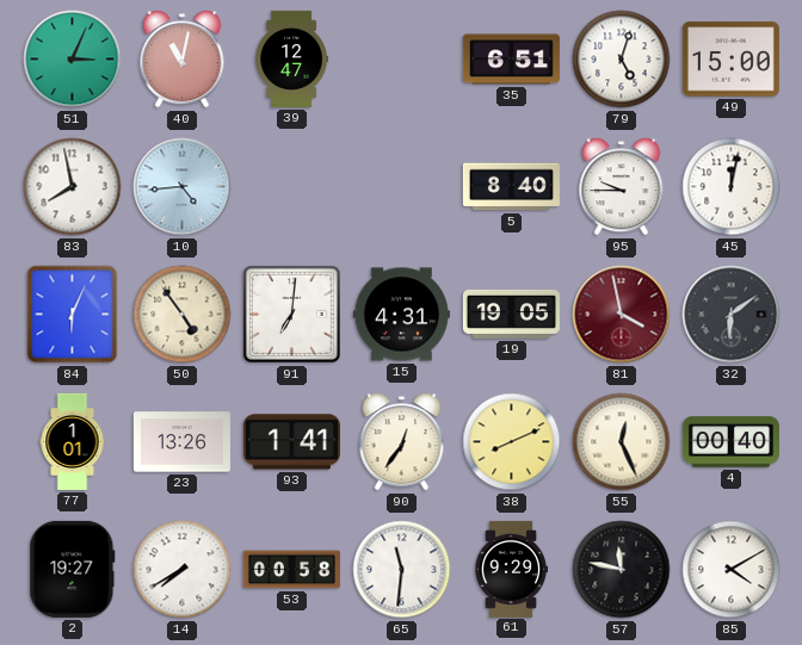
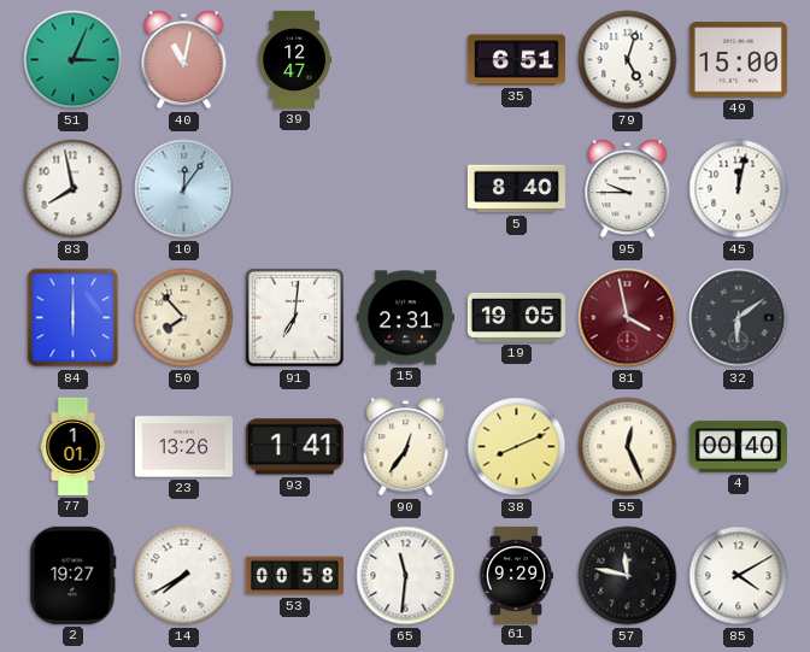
10: 4:44 -> 12:06
84: 6:04 -> 6:00
50: 4:54 -> 7:53
15: 4:31 -> 2:31
